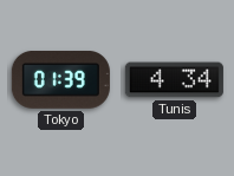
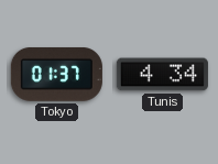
Tokyo: 01:39 -> 01:37
